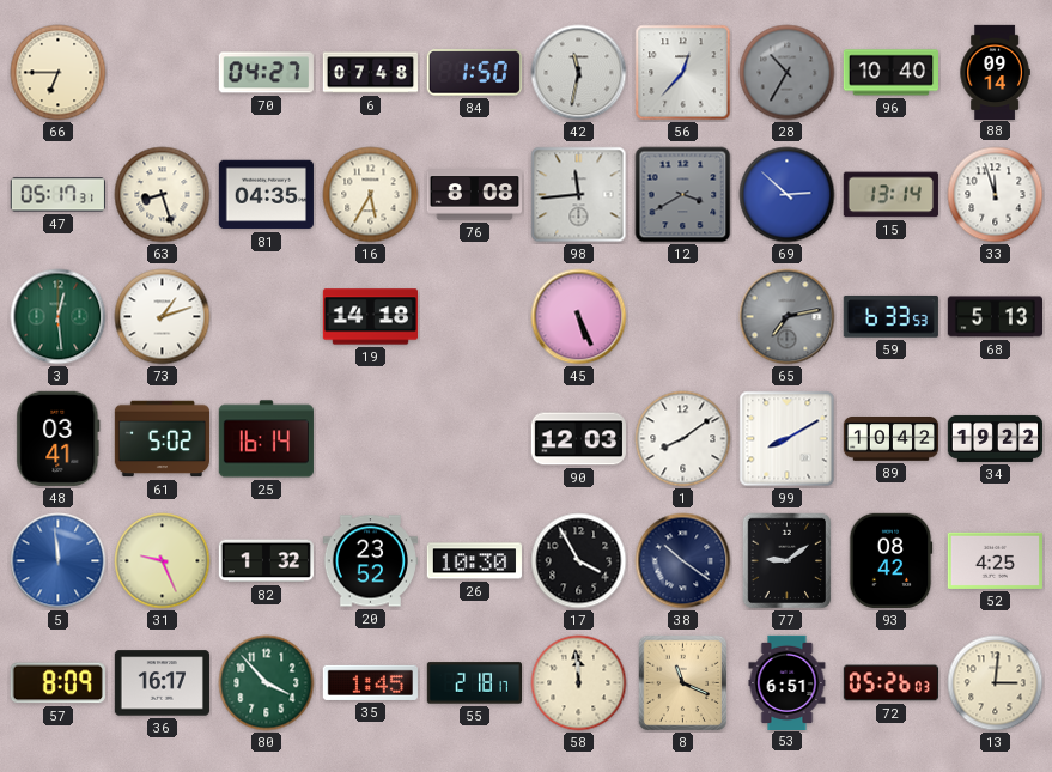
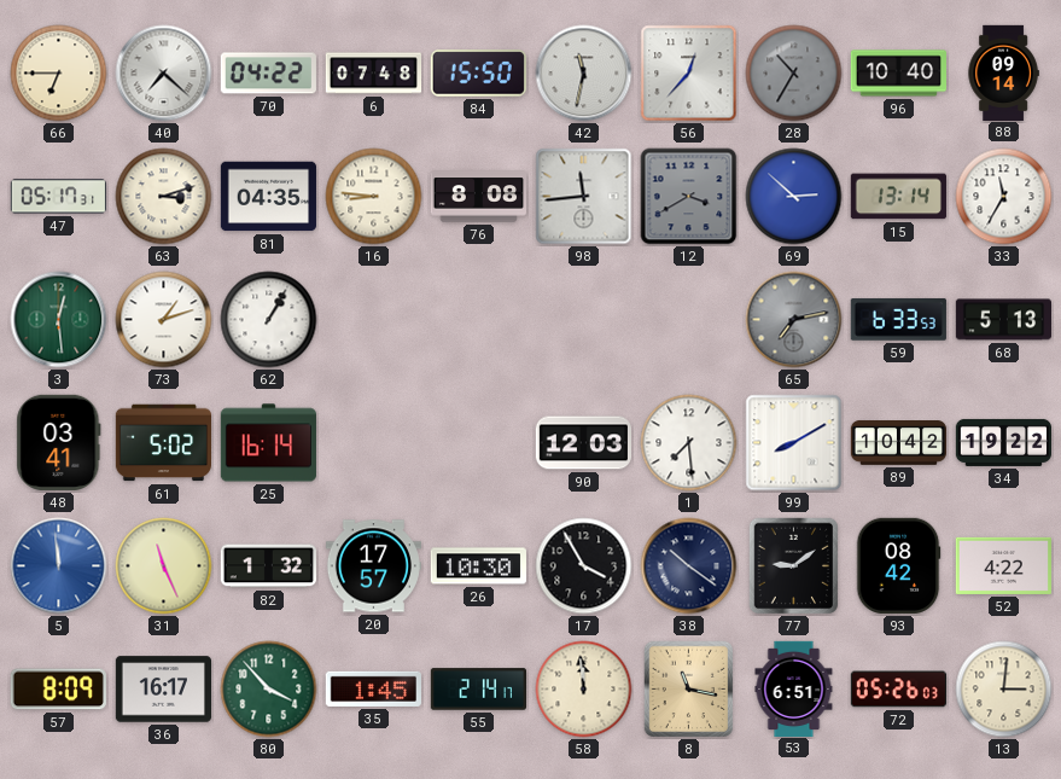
40: none -> 7:22
70: 04:27 -> 04:22
84: 1:50 -> 15:50
63: 8:27 -> 3:12
16: 5:35 -> 8:46
33: 11:57 -> 11:35
62: none -> 1:05
19: 14:18 -> none
45: 5:26 -> none
1: 8:09 -> 7:29
31: 9:26 -> 11:26
20: 23:52 -> 17:57
52: 4:25 -> 4:22
55: 2:18 -> 2:14
8: 11:19 -> 11:17
